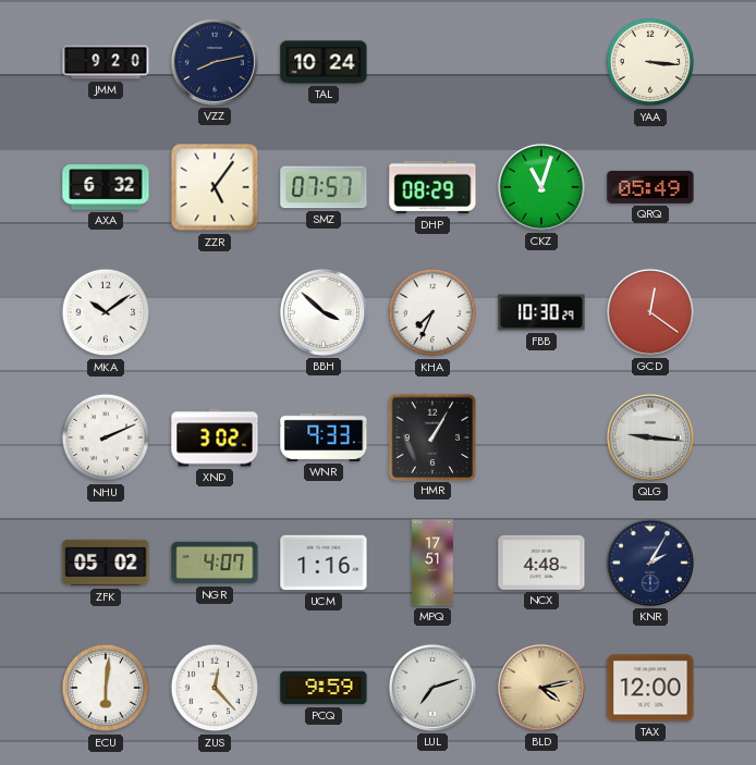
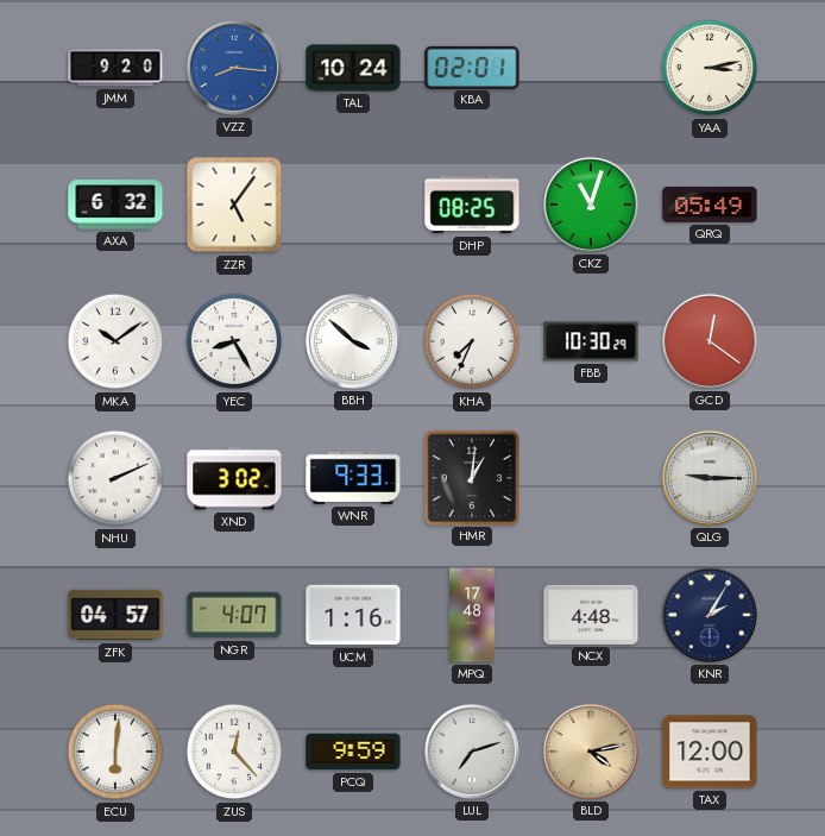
VZZ: 8:13 -> 8:16
VZZ dial: navy -> blue
KBA: none -> 02:01
YAA: 3:16 -> 3:13
SMZ: 07:57 -> none
DHP: 08:29 -> 08:25
YEC: none -> 8:25
HMR: 1:05 -> 1:01
QLG: 9:16 -> 9:15
ZFK: 05:02 -> 04:57
MPQ: 17:51 -> 17:48
